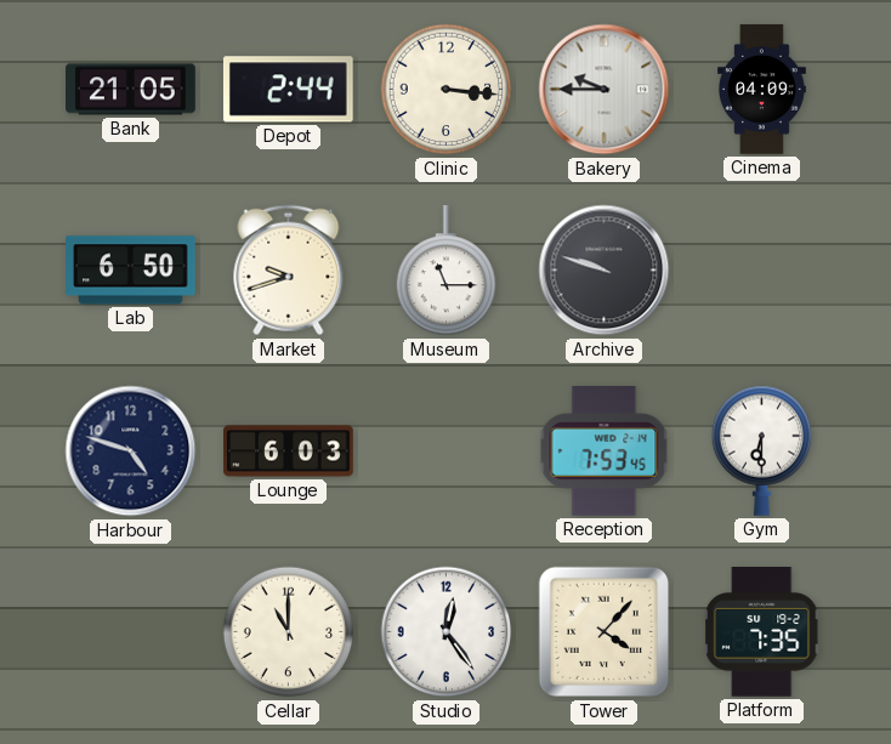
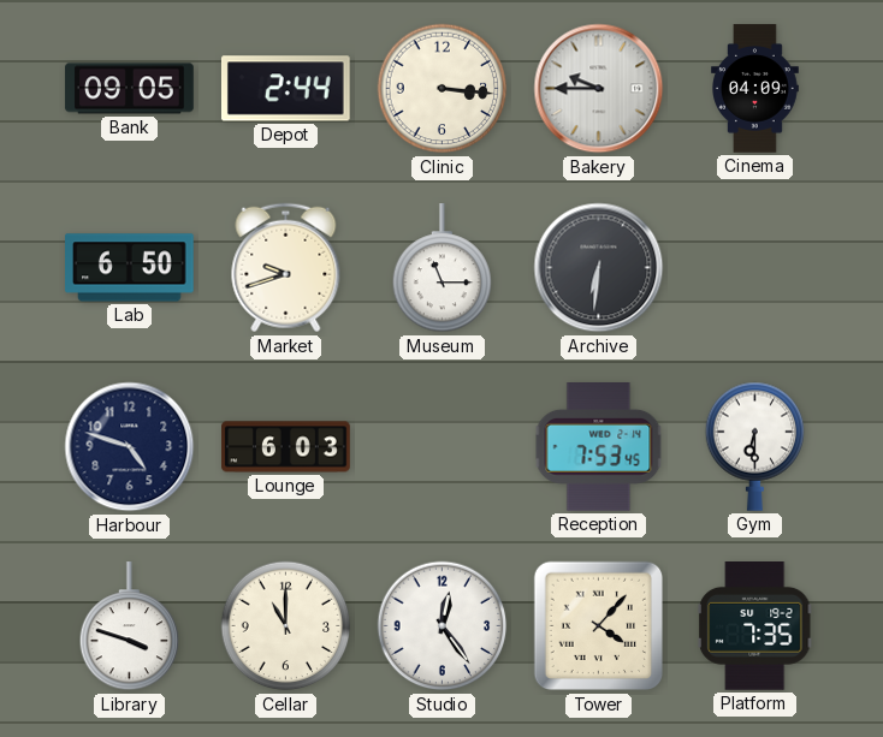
Bank: 21:05 -> 09:05
Archive: 9:48 -> 6:31
Library: none -> 3:48
